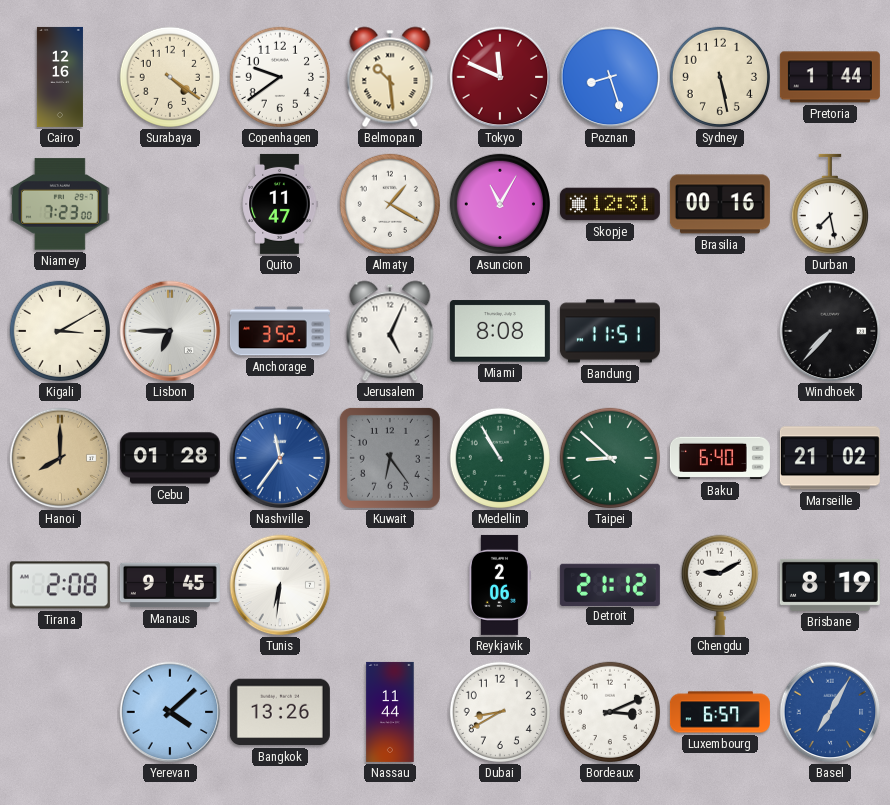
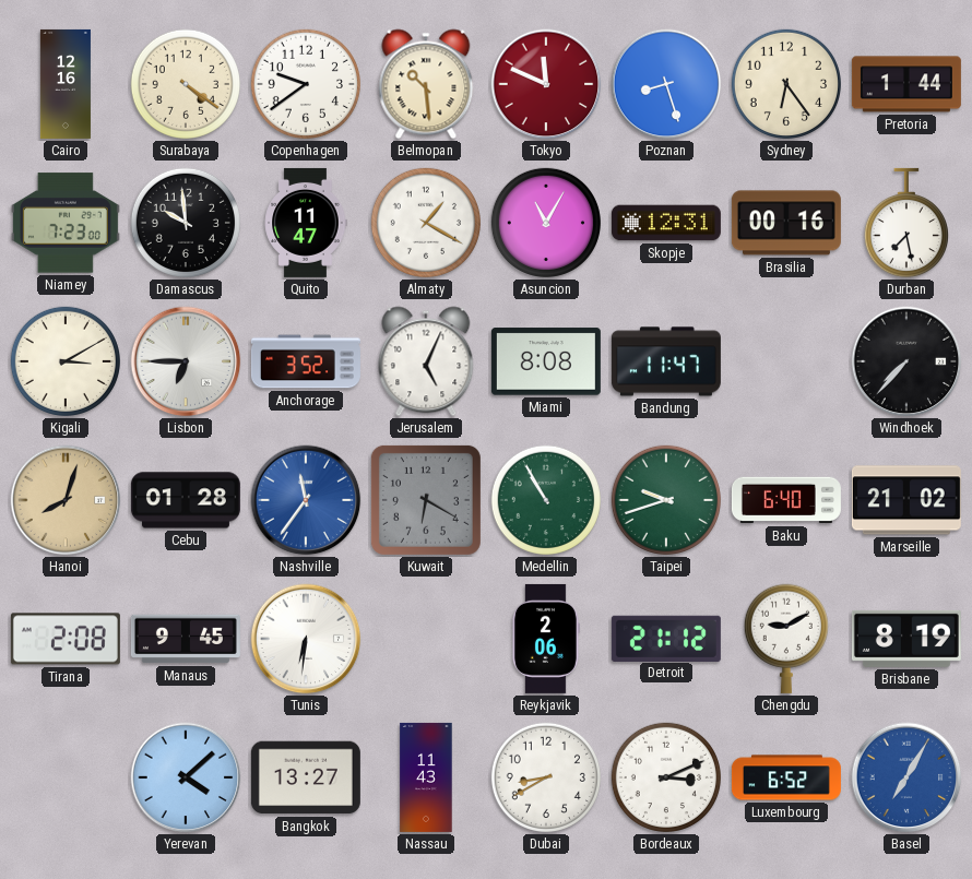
Sydney: 5:28 -> 6:24
Damascus: none -> 9:59
Bandung: 11:51 -> 11:47
Hanoi: 8:00 -> 8:03
Kuwait: 6:24 -> 6:20
Taipei: 8:52 -> 9:42
Bangkok: 13:26 -> 13:27
Nassau: 11:44 -> 11:43
Luxembourg: 6:57 -> 6:52
